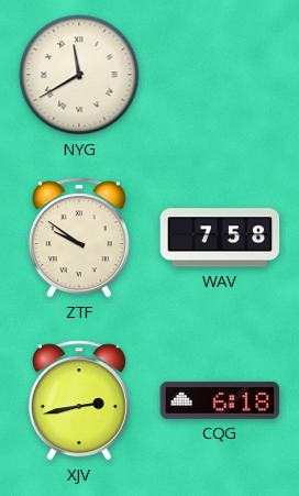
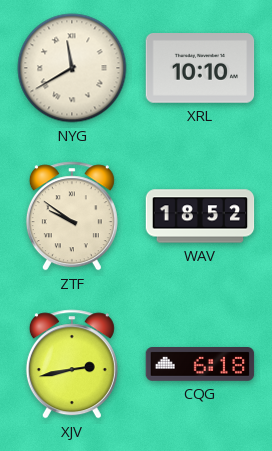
XRL: none -> 10:10
WAV: 7:58 -> 18:52
